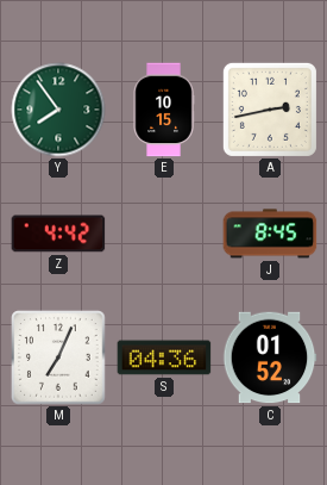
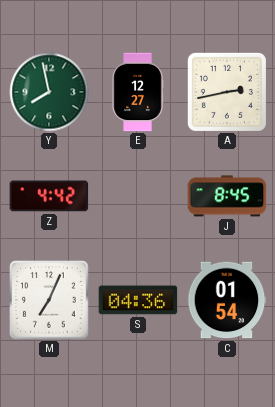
Y: 7:54 -> 7:58
E: 10:15 -> 12:27
C: 01:52 -> 01:54
